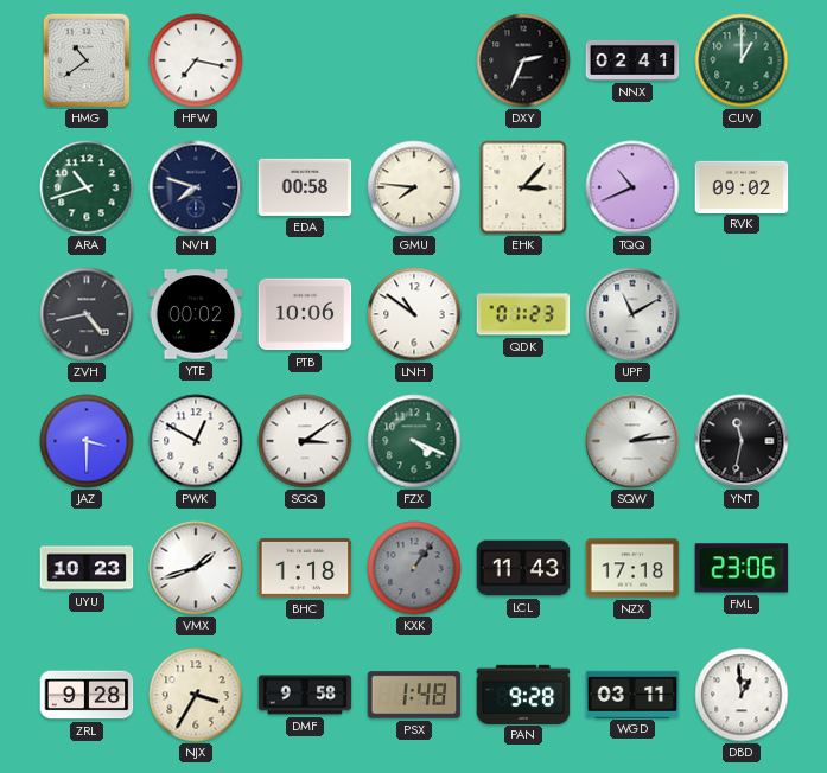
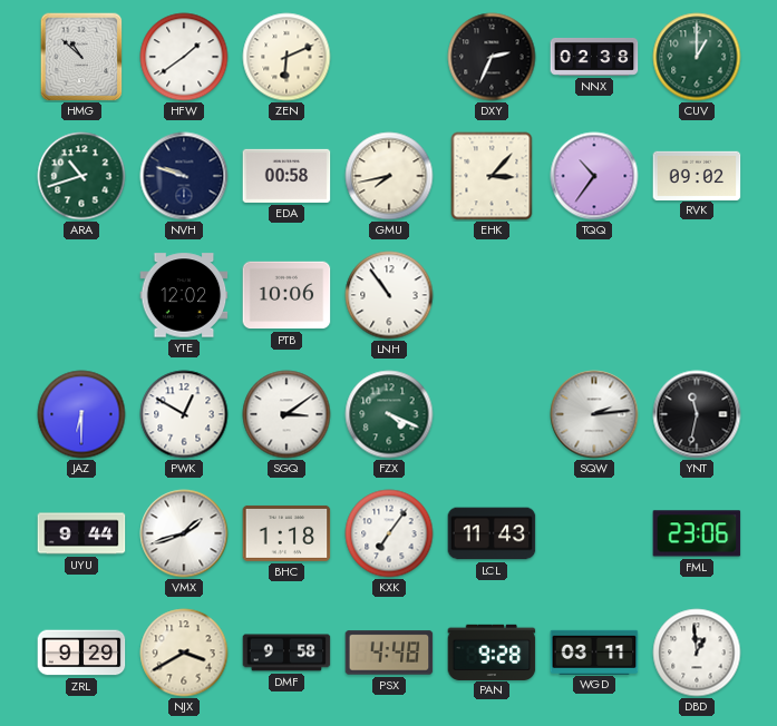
HMG: 10:39 -> 10:52
HFW: 7:17 -> 1:39
ZEN: none -> 6:11
NNX: 02:41 -> 02:38
NVH: 7:48 -> 9:48
GMU: 7:46 -> 7:43
TQQ: 10:41 -> 10:36
ZVH: 4:43 -> none
YTE: 00:02 -> 12:02
LNH: 10:51 -> 10:54
QDK: 01:23 -> none
UPF: 11:10 -> none
JAZ: 3:30 -> 6:30
UYU: 10:23 -> 9:44
KXK: 1:06 -> 7:06
KXK dial: grey -> white
NZX: 17:18 -> none
ZRL: 9:28 -> 9:29
NJX: 3:35 -> 3:40
PSX: 1:48 -> 4:48
